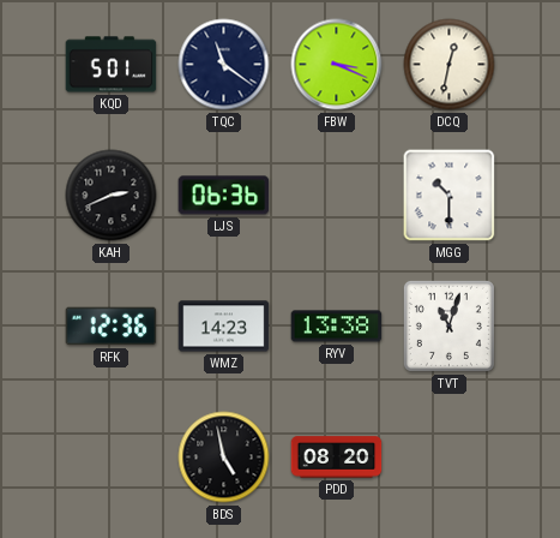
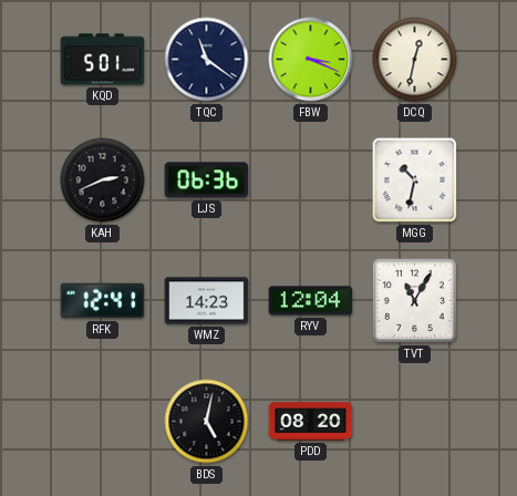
MGG: 10:30 -> 10:32
RFK: 12:36 -> 12:41
RYV: 13:38 -> 12:04
TVT: 11:03 -> 11:05
BDS: 4:58 -> 5:02
